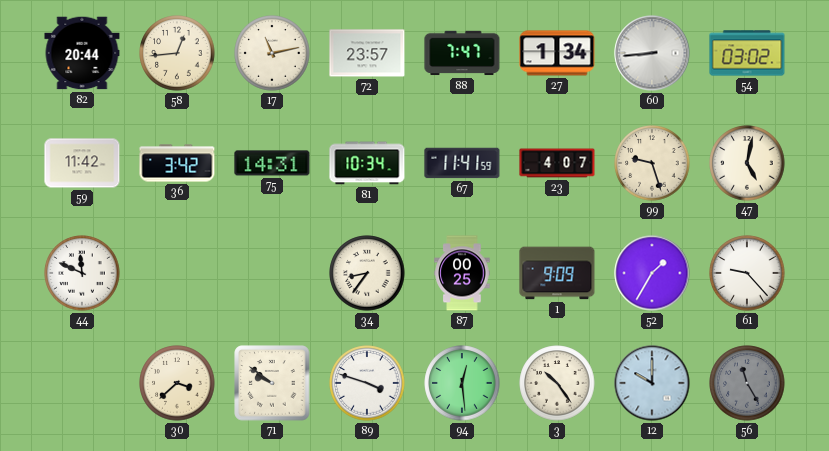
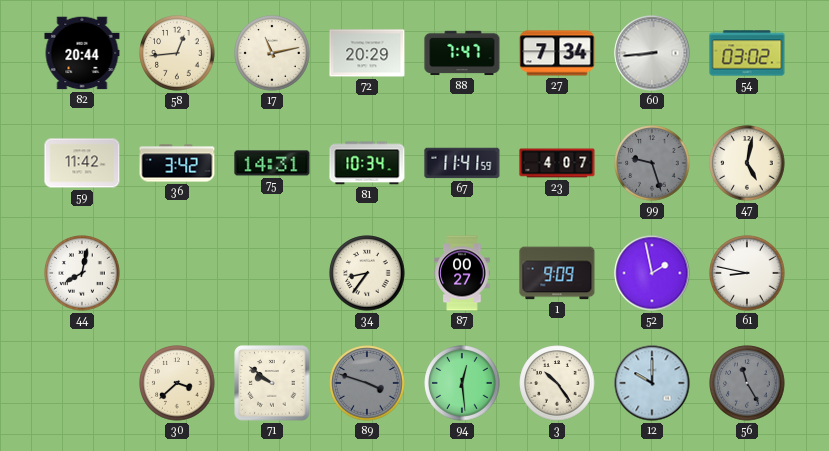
72: 23:57 -> 20:29
27: 1:34 -> 7:34
99 dial: cream -> grey
44: 11:49 -> 8:02
87: 00:25 -> 00:27
52: 1:35 -> 1:58
61: 9:23 -> 8:47
89 dial: white -> grey
